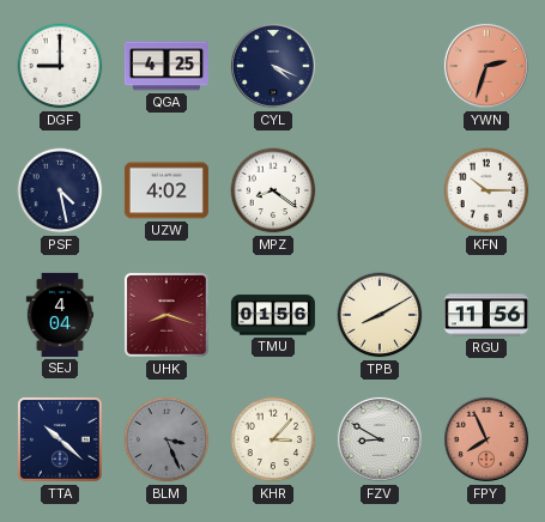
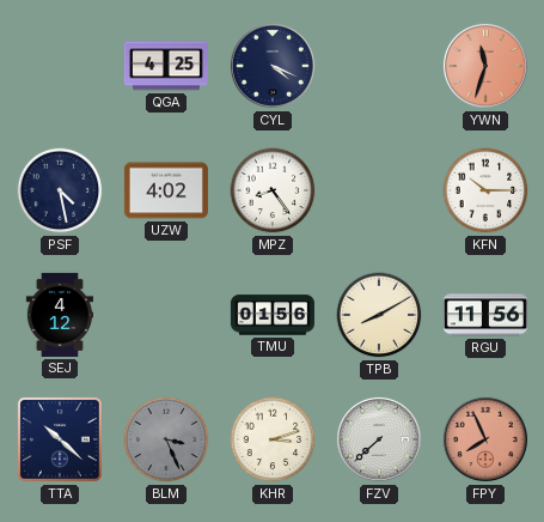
DGF: 9:00 -> none
YWN: 2:33 -> 11:33
MPZ: 8:21 -> 8:24
SEJ: 4:04 -> 4:12
UHK: 8:18 -> none
KHR: 3:07 -> 3:12
FZV: 8:50 -> 7:38
